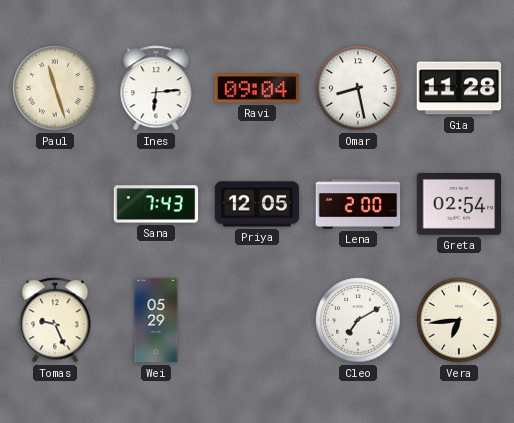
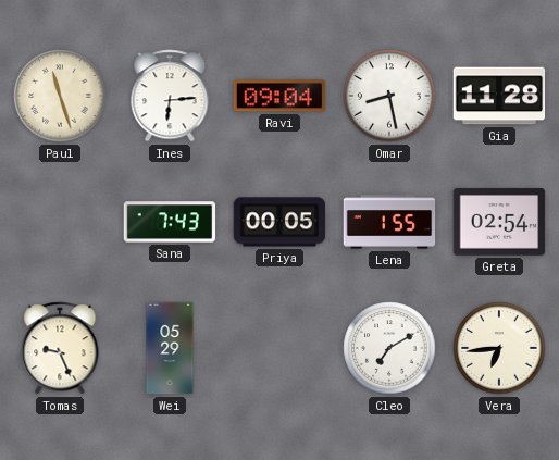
Priya: 12:05 -> 00:05
Lena: 2:00 -> 1:55
